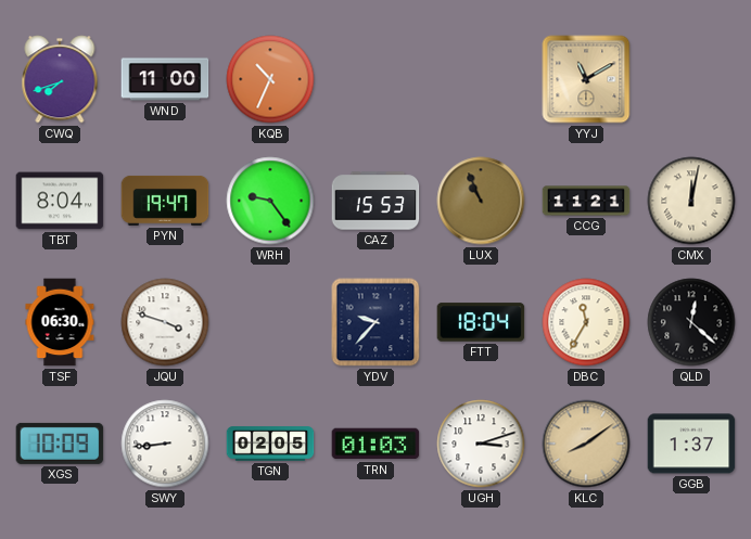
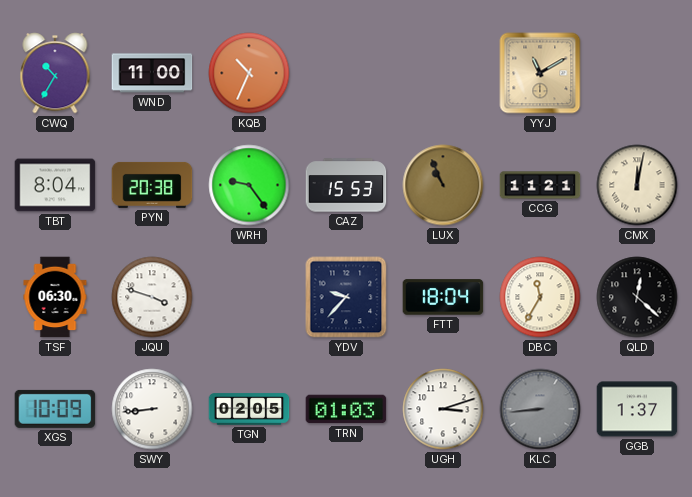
CWQ: 7:42 -> 10:35
PYN: 19:47 -> 20:38
KLC: 8:09 -> 8:44
KLC dial: champagne -> grey
